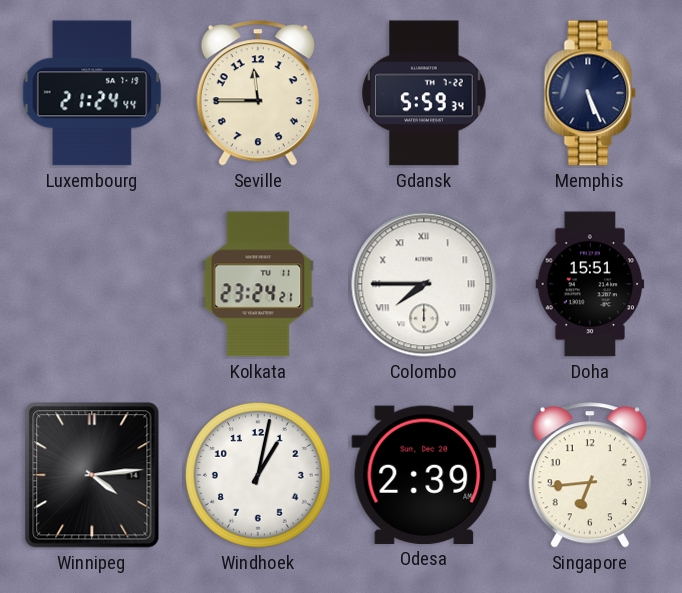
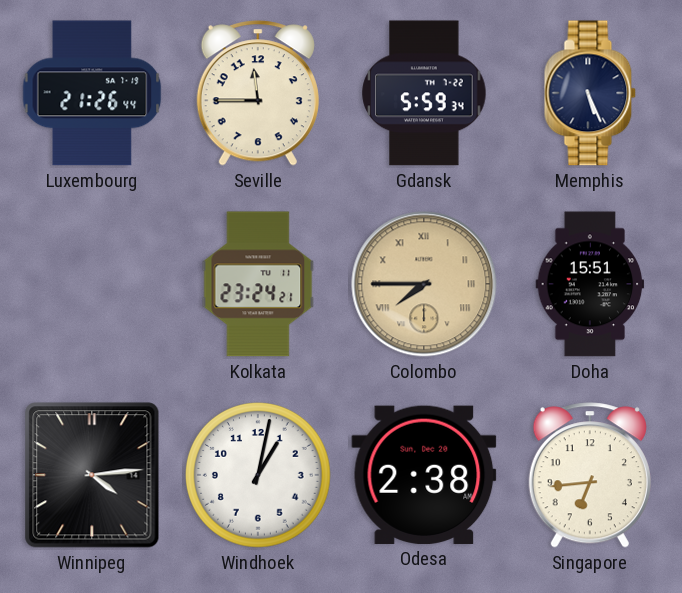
Luxembourg: 21:24 -> 21:26
Colombo dial: white -> champagne
Odesa: 2:39 -> 2:38
